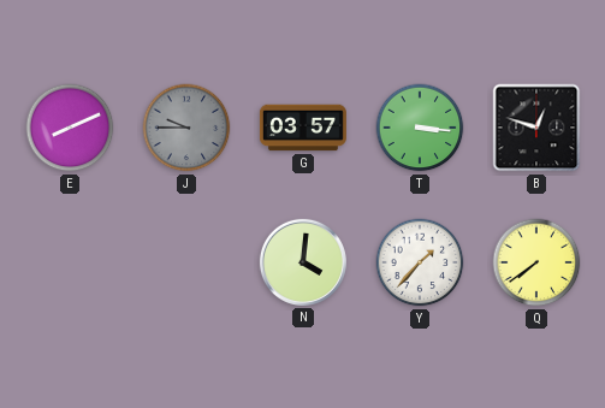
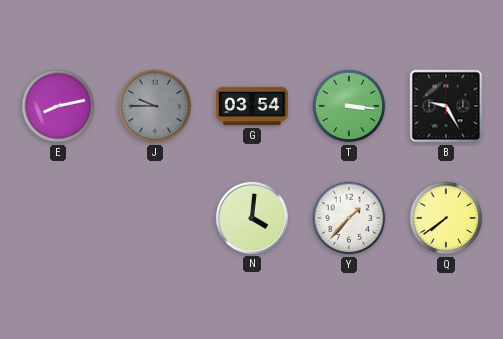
E: 8:11 -> 8:13
G: 03:57 -> 03:54
B: 12:48 -> 9:25
